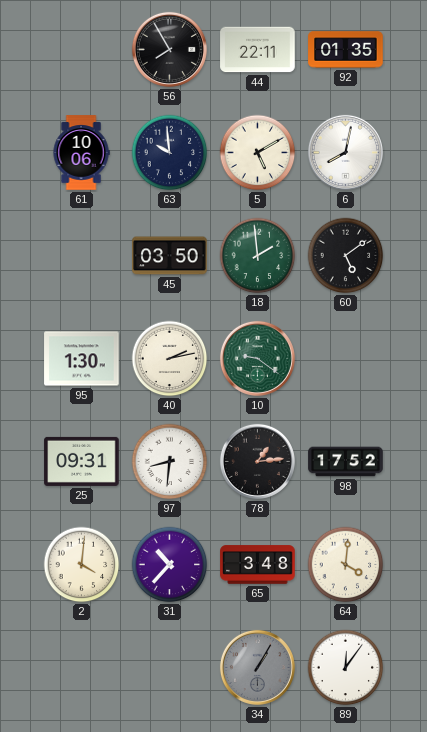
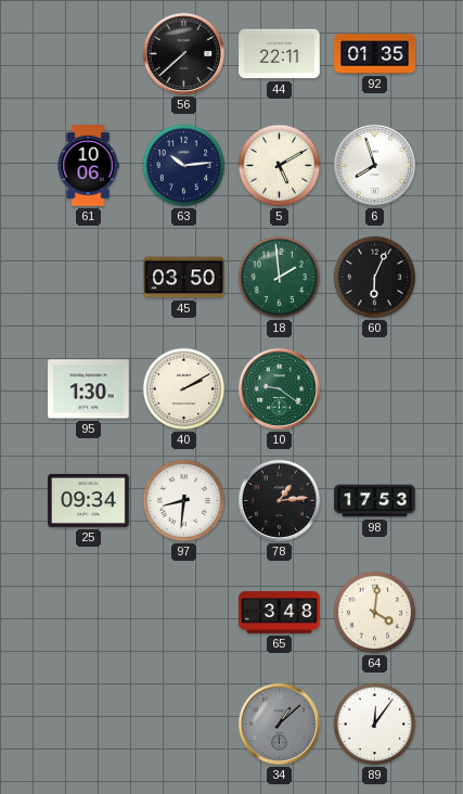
56: 7:55 -> 7:38
63: 9:59 -> 10:14
6: 8:02 -> 7:57
60: 5:09 -> 6:04
40: 2:13 -> 2:10
25: 09:31 -> 09:34
98: 17:52 -> 17:53
2: 4:01 -> none
31: 10:37 -> none
34: 1:05 -> 1:08
